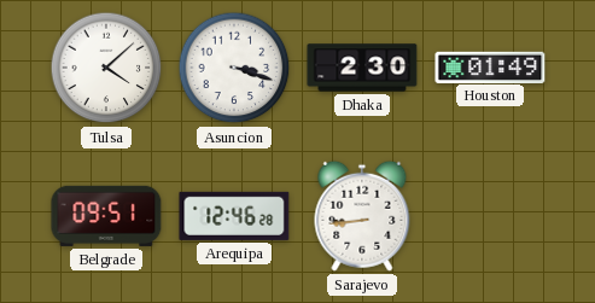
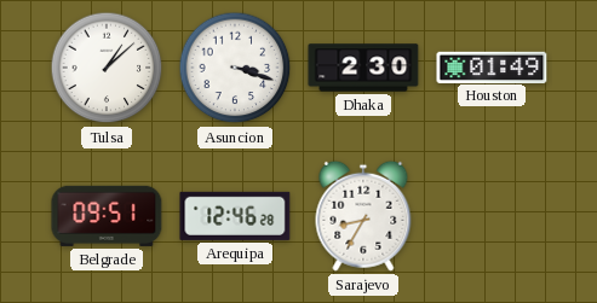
Tulsa: 4:08 -> 1:08
Sarajevo: 8:44 -> 8:35
